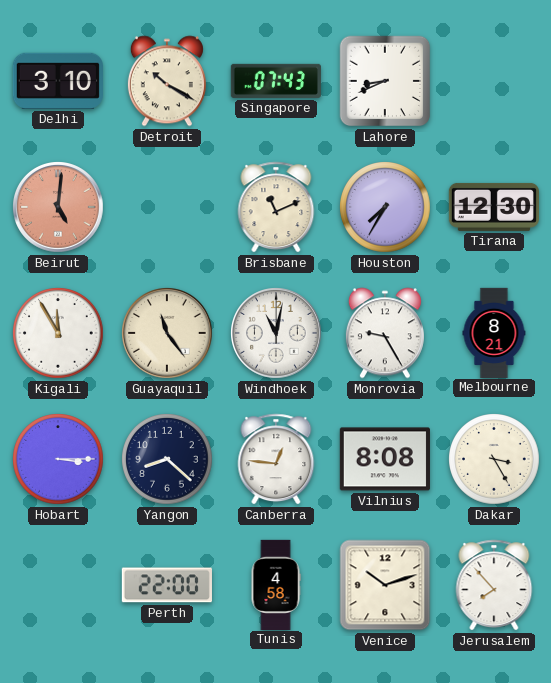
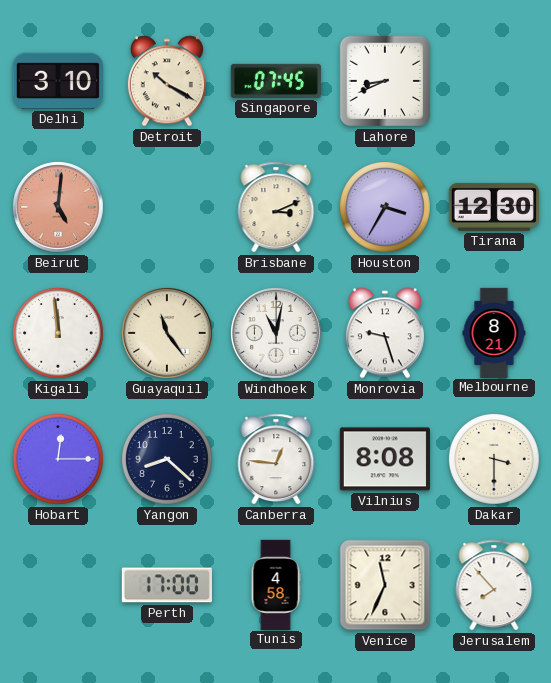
Singapore: 07:43 -> 07:45
Brisbane: 11:11 -> 3:11
Houston: 7:35 -> 3:35
Kigali: 11:55 -> 11:59
Monrovia: 9:25 -> 9:27
Hobart: 3:15 -> 12:15
Dakar: 3:25 -> 3:30
Perth: 22:00 -> 17:00
Venice: 10:12 -> 11:34
